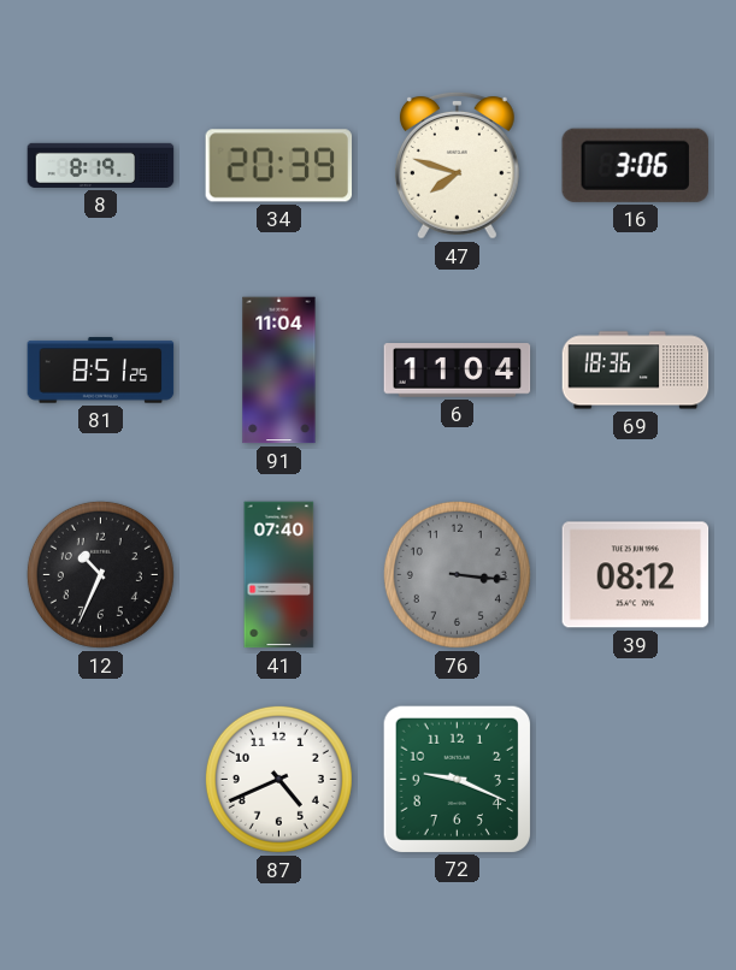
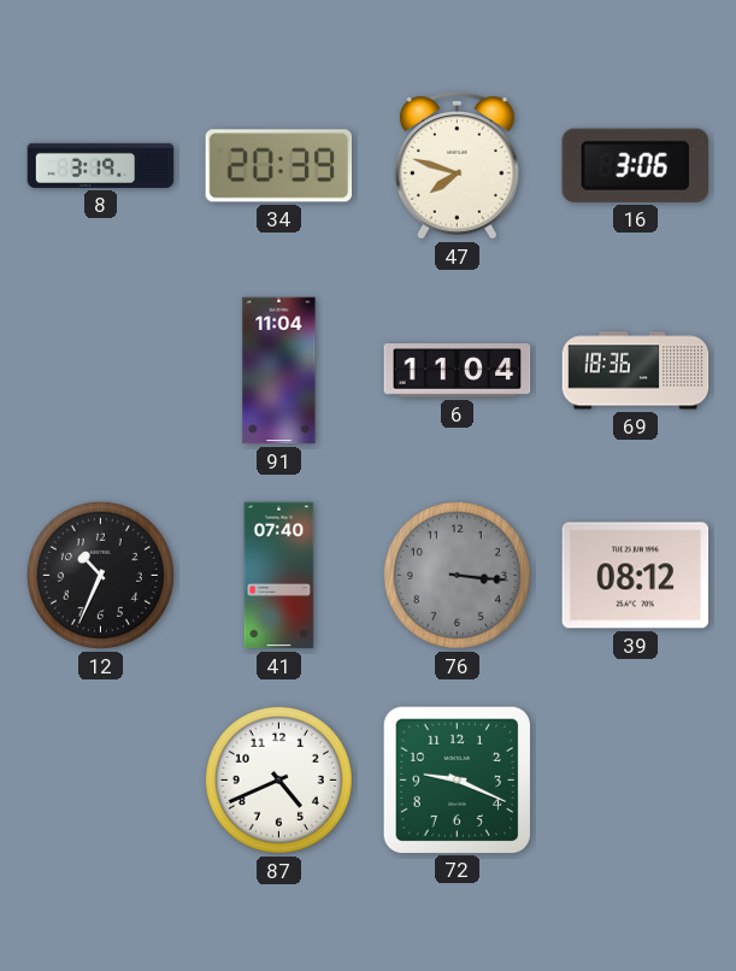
8: 8:19 -> 3:19
81: 8:51 -> none
